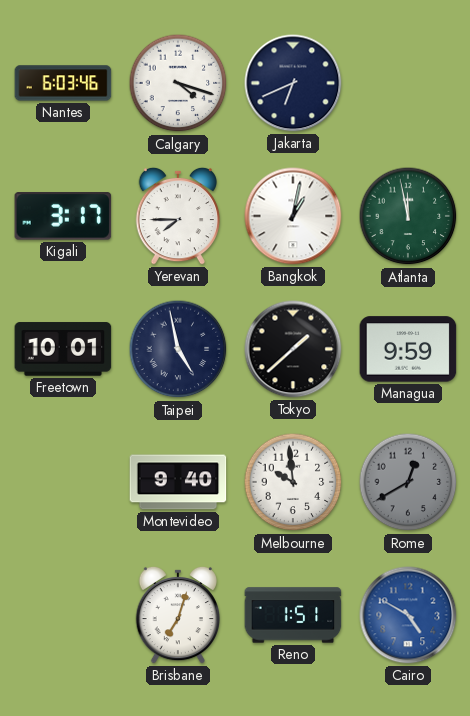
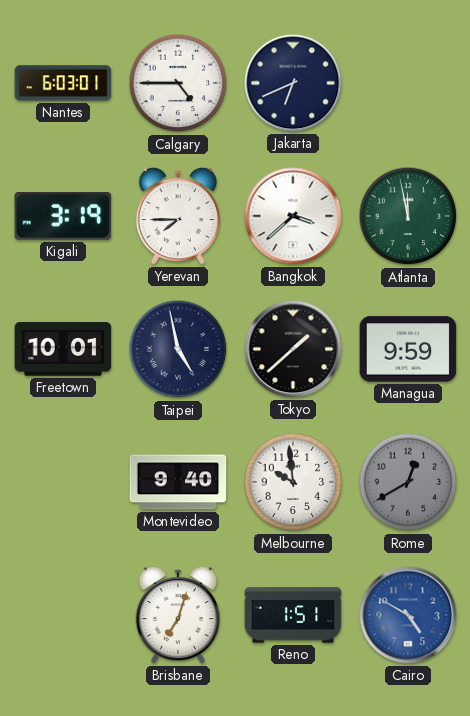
Nantes: 6:03:46 -> 6:03:01
Calgary: 4:18 -> 4:45
Kigali: 3:17 -> 3:19
Bangkok: 1:02 -> 3:38
